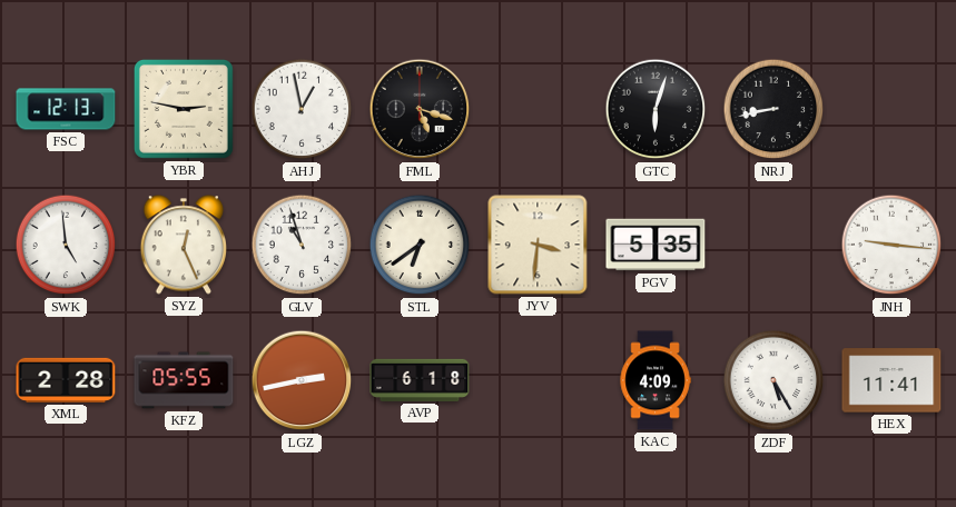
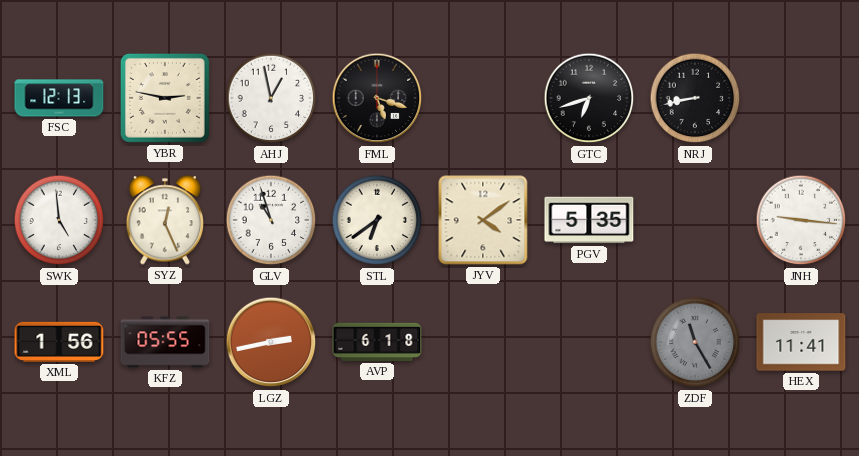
GTC: 6:03 -> 6:42
JYV: 3:31 -> 4:09
XML: 2:28 -> 1:56
KAC: 4:09 -> none
ZDF: 5:25 -> 11:25
ZDF dial: white -> grey
